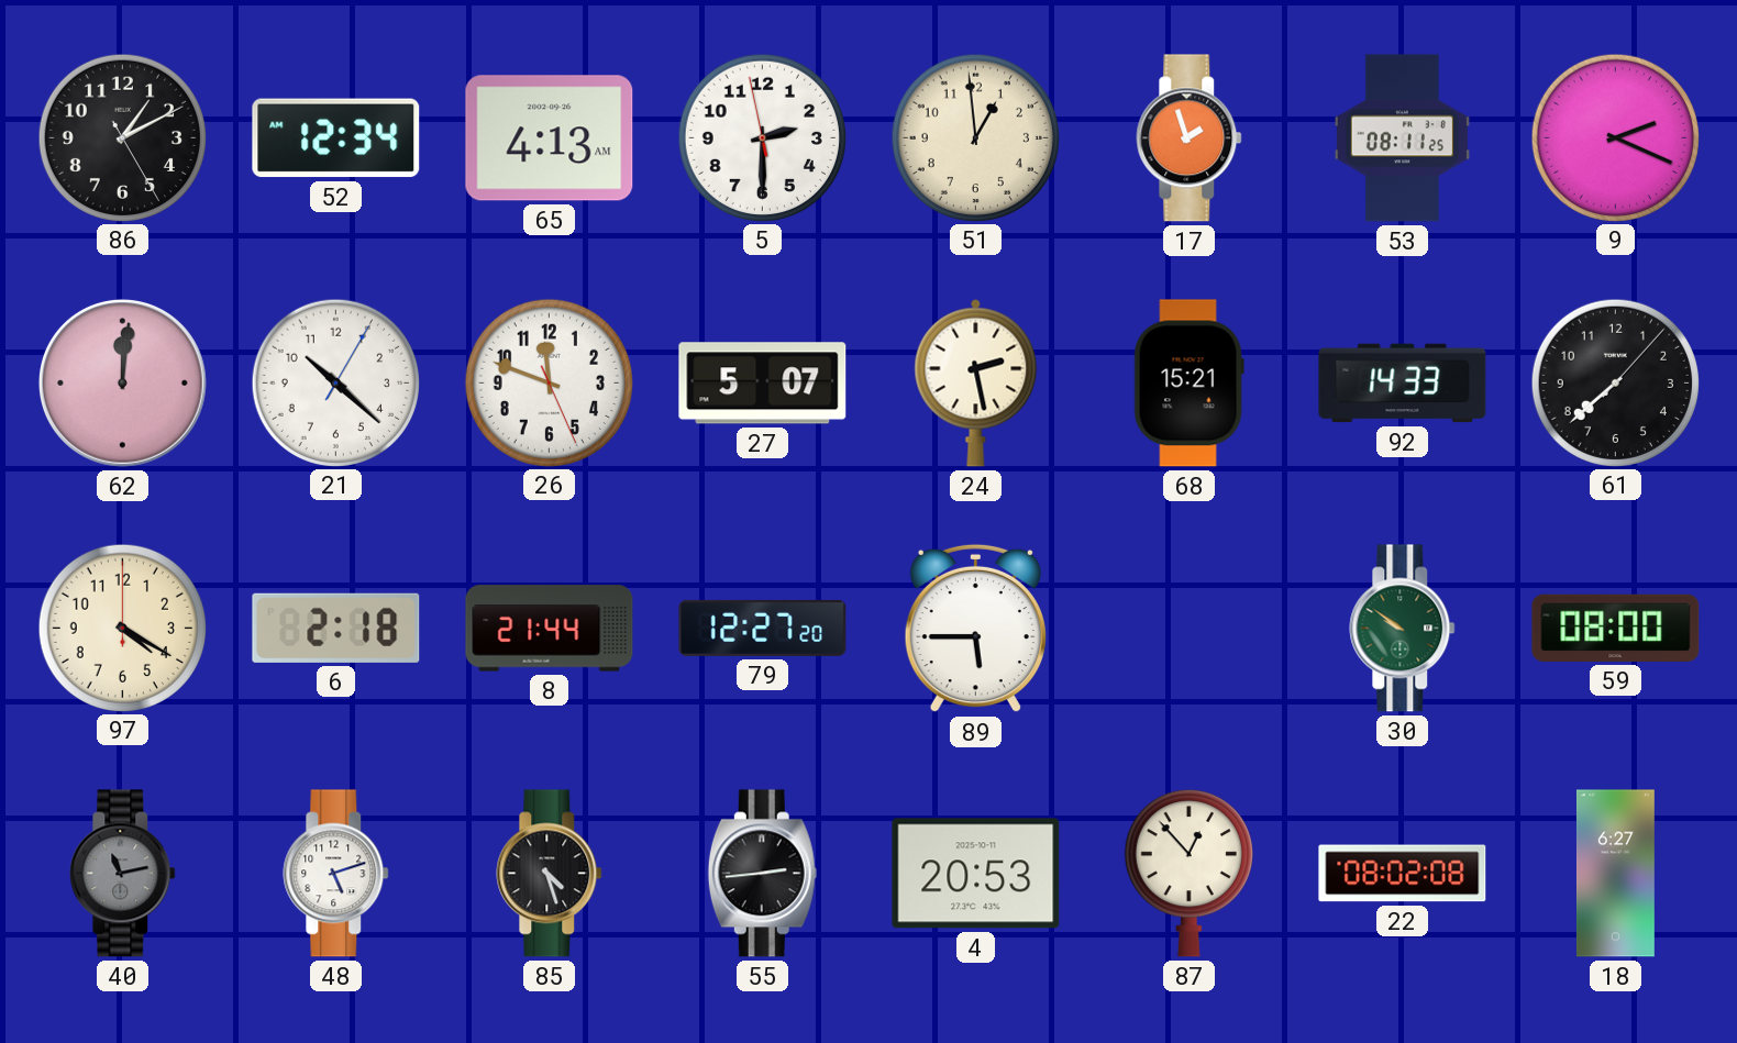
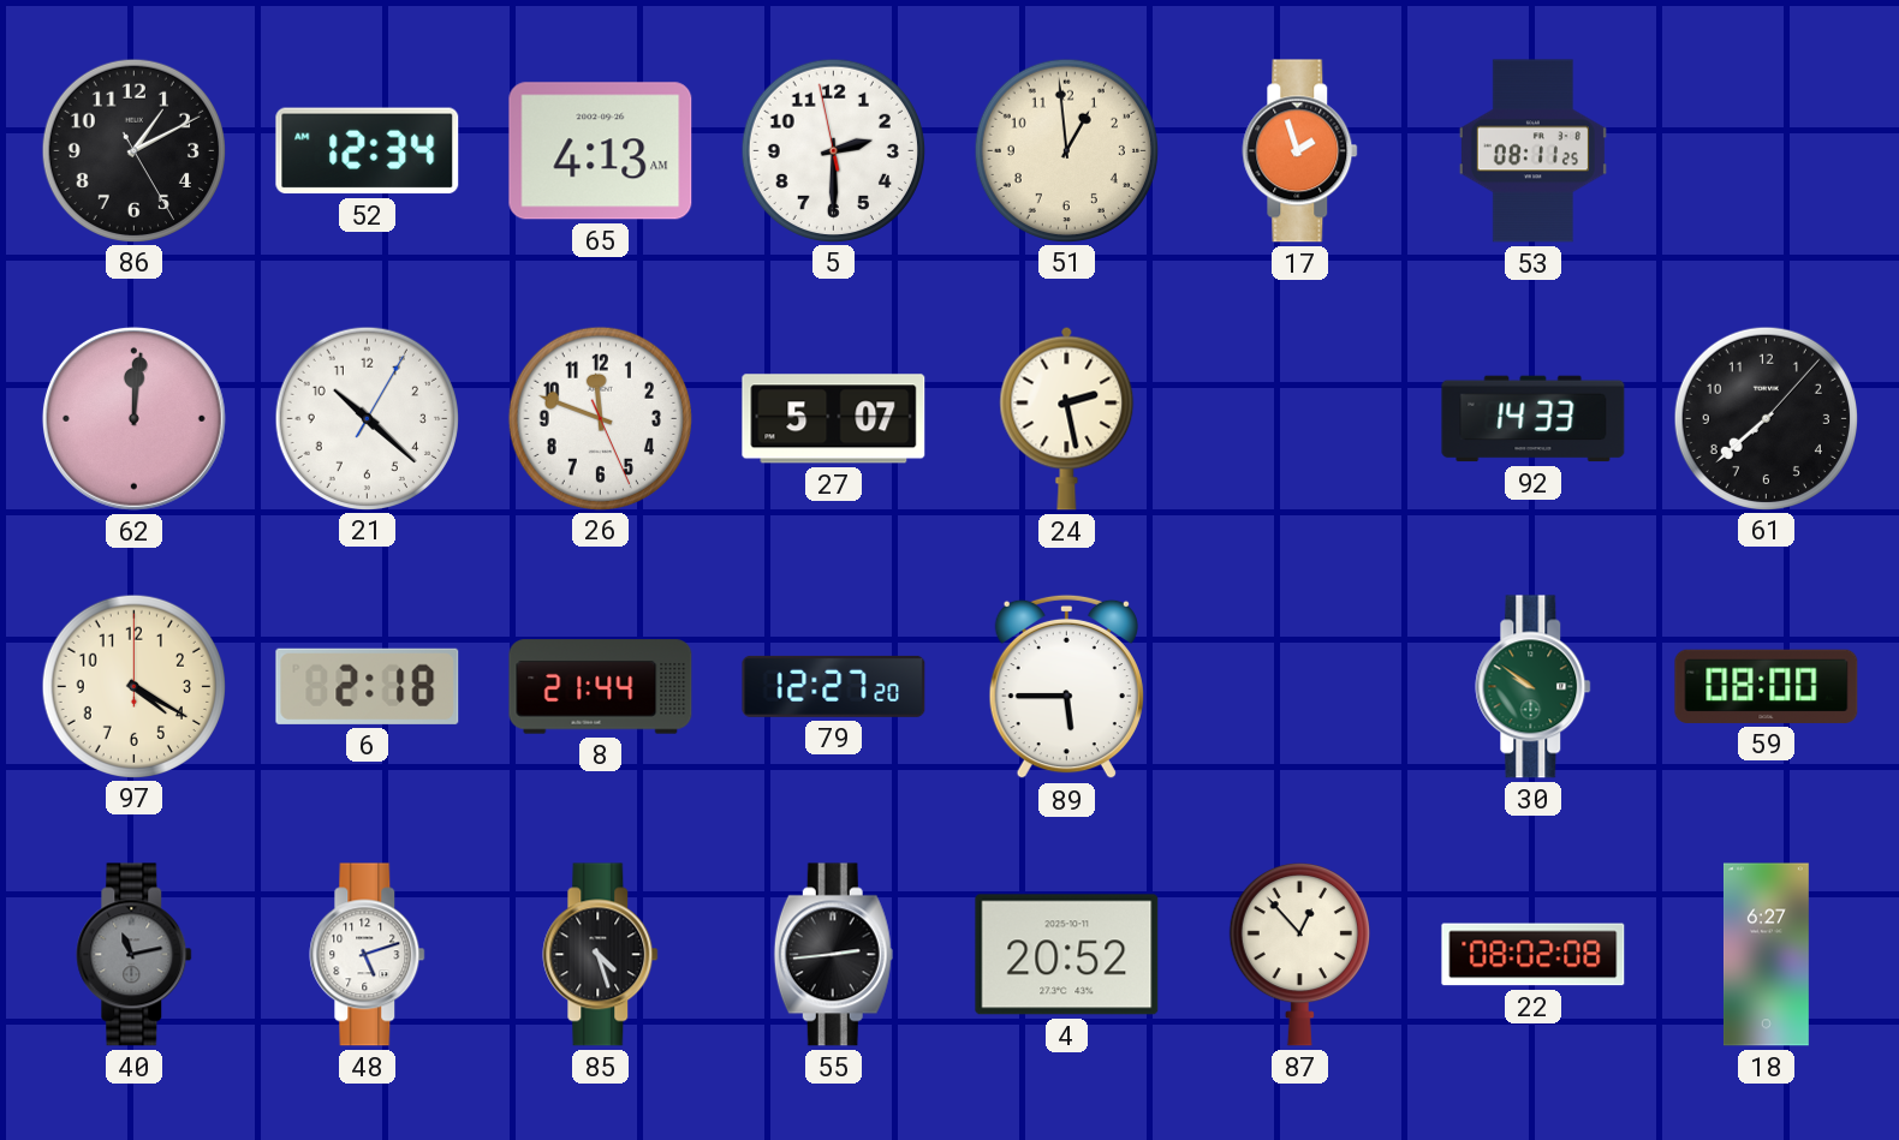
9: 2:19 -> none
68: 15:21 -> none
4: 20:53 -> 20:52
